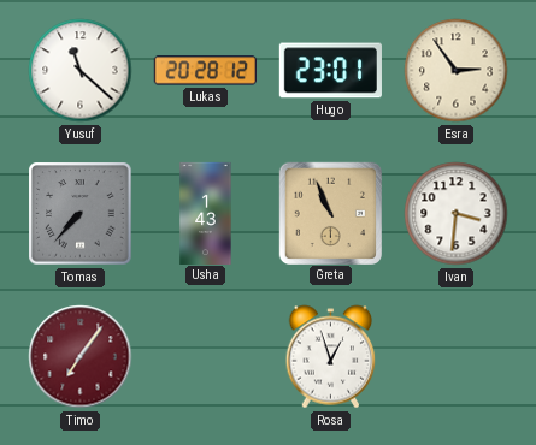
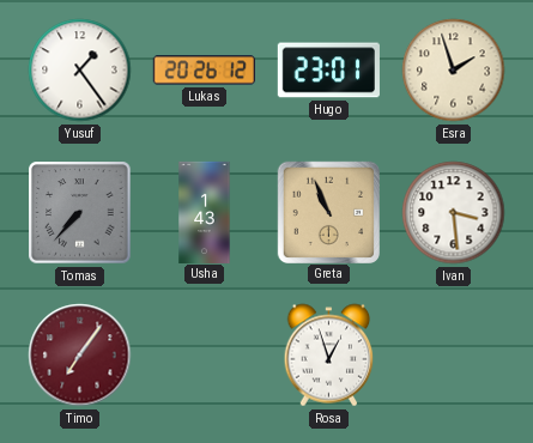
Yusuf: 11:22 -> 1:24
Lukas: 20:28 -> 20:26
Esra: 2:54 -> 1:57
Ivan: 3:31 -> 3:29
